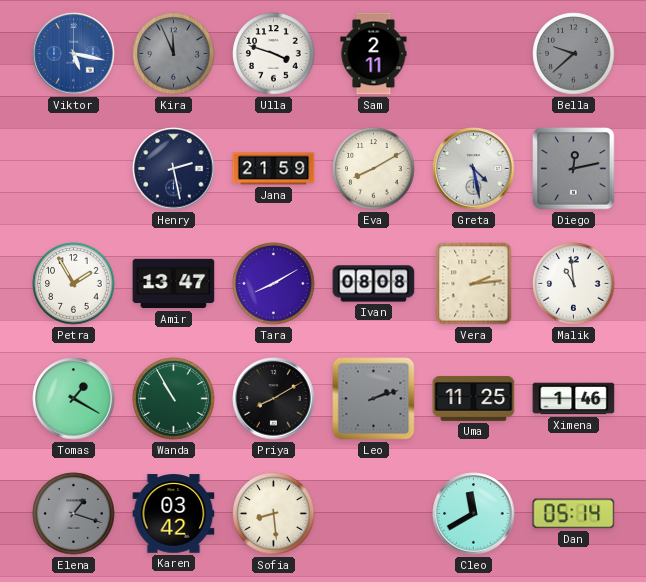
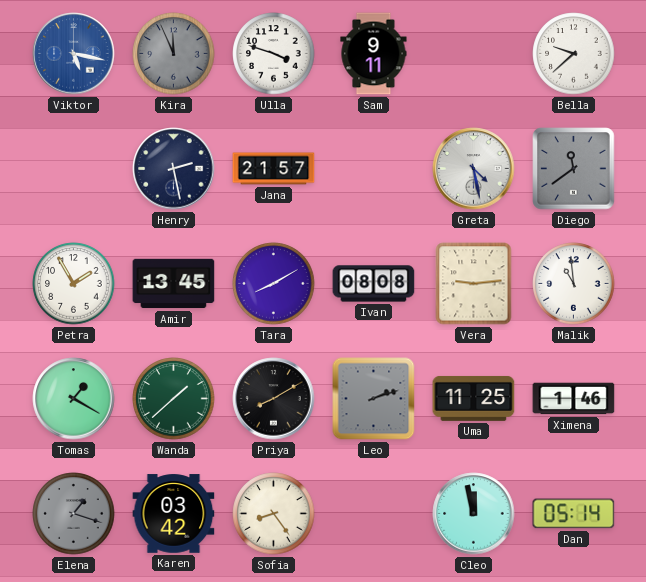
Sam: 2:11 -> 9:11
Bella dial: grey -> white
Jana: 21:59 -> 21:57
Eva: 8:10 -> none
Diego: 12:13 -> 11:39
Amir: 13:47 -> 13:45
Vera: 2:14 -> 9:14
Wanda: 10:55 -> 1:38
Sofia: 8:29 -> 8:24
Cleo: 11:40 -> 11:58
